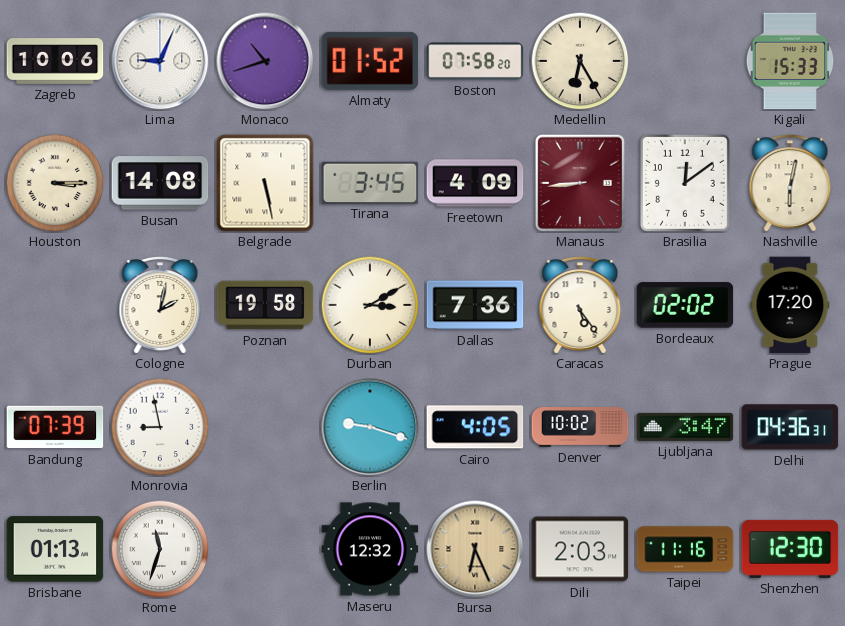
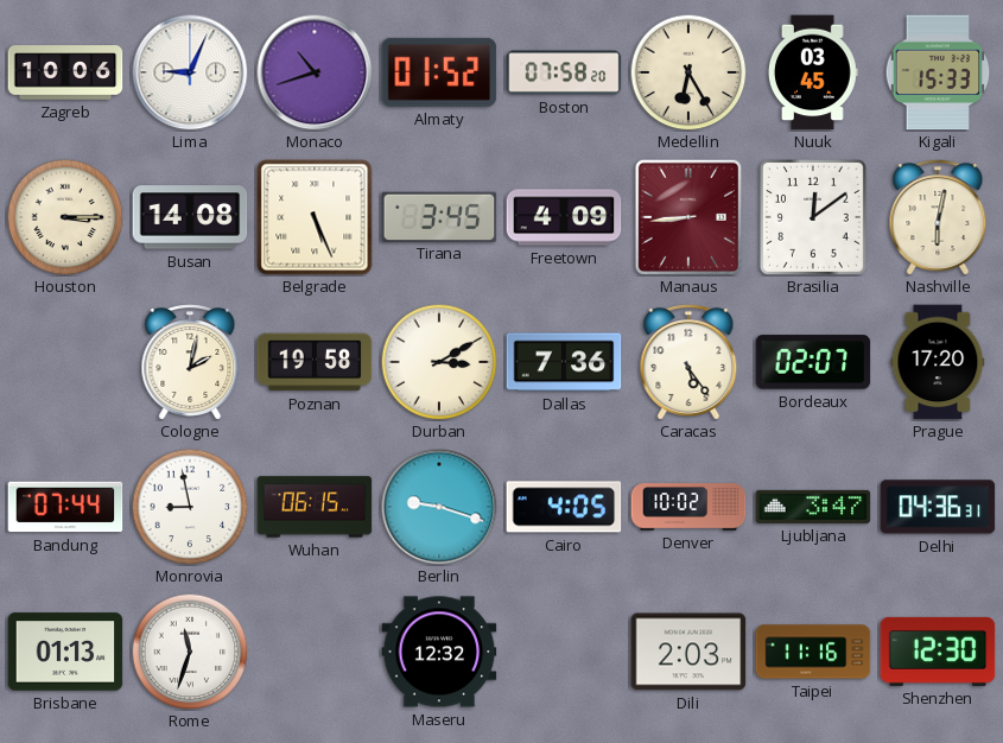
Nuuk: none -> 03:45
Belgrade: 5:28 -> 5:26
Bordeaux: 02:02 -> 02:07
Bandung: 07:39 -> 07:44
Wuhan: none -> 06:15
Bursa: 6:26 -> none
